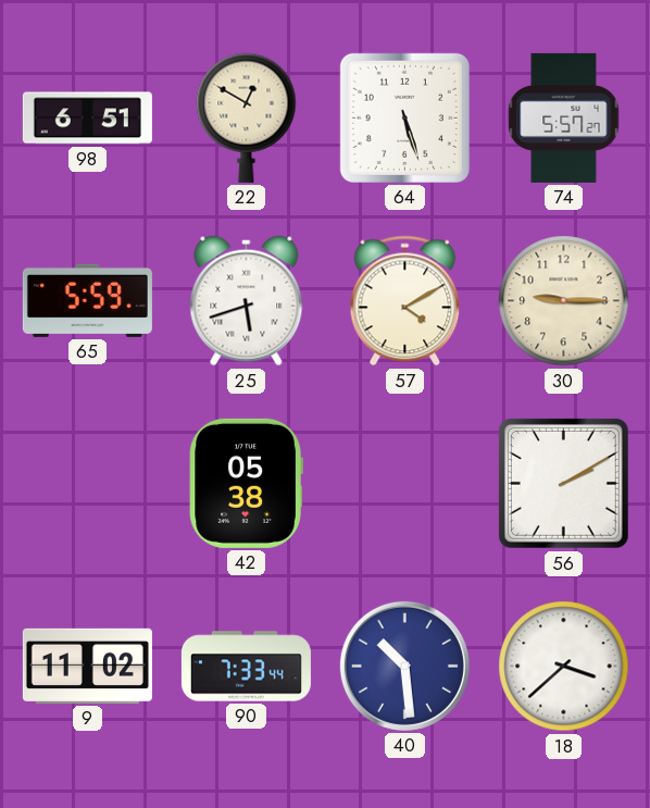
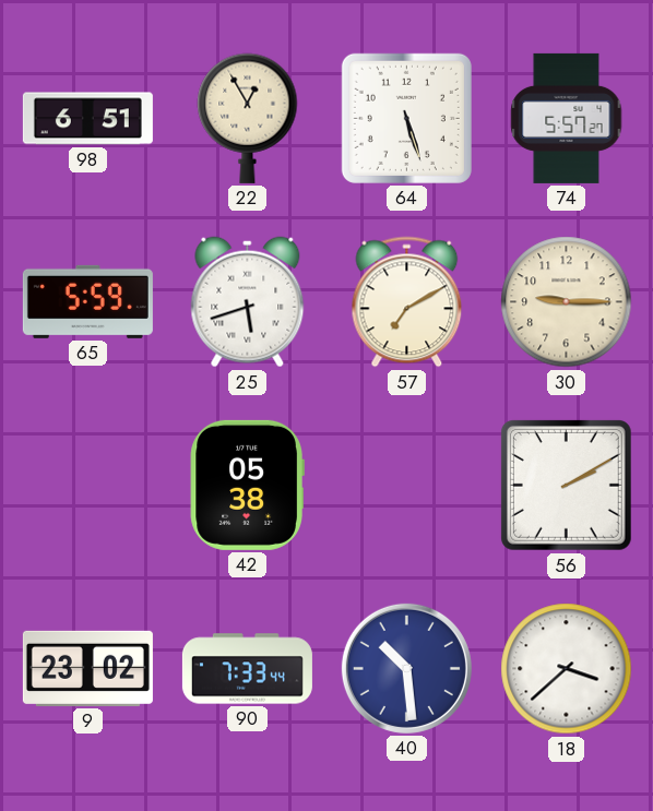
22: 12:50 -> 12:55
57: 4:10 -> 7:10
9: 11:02 -> 23:02
